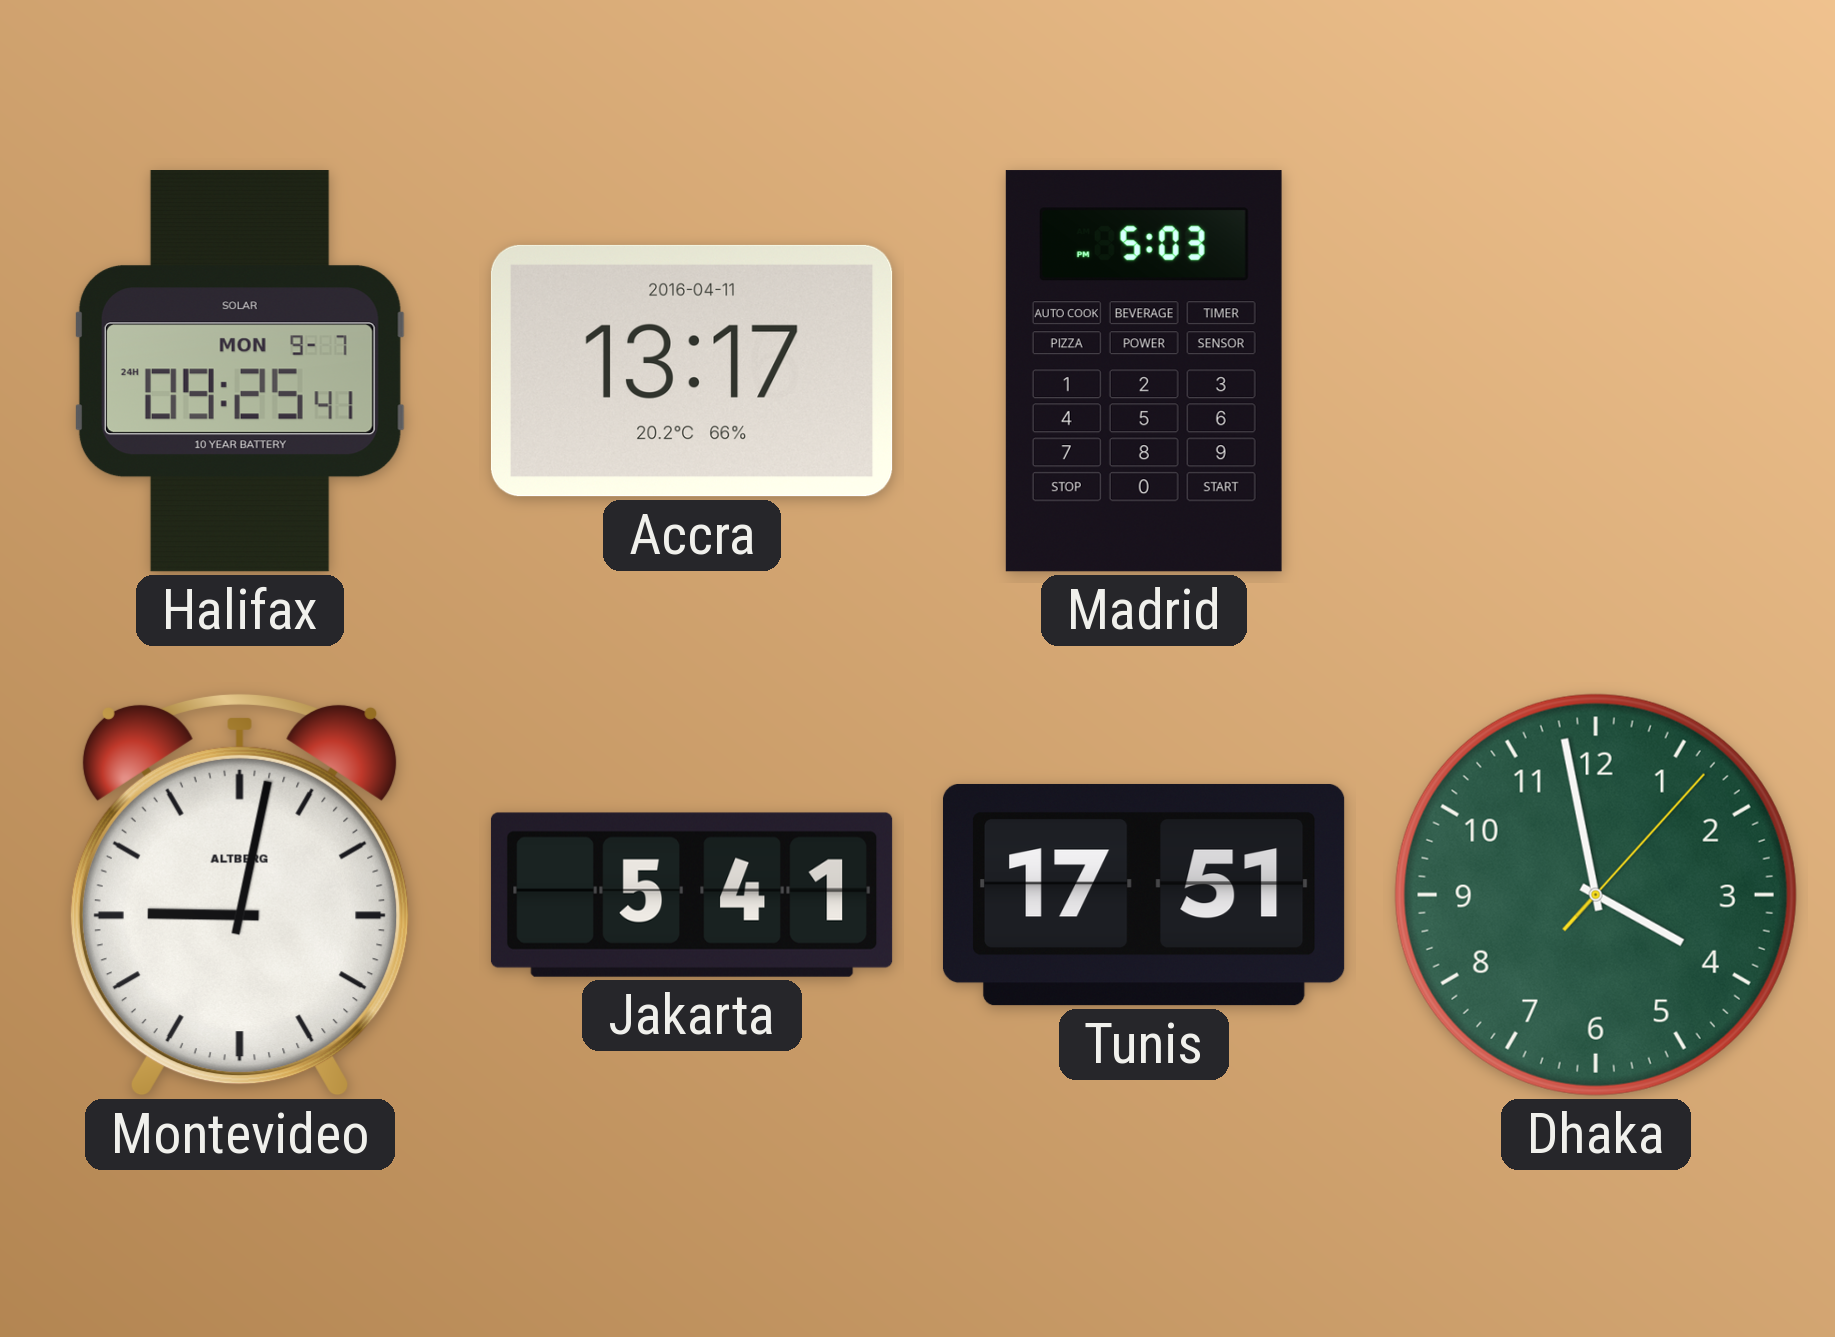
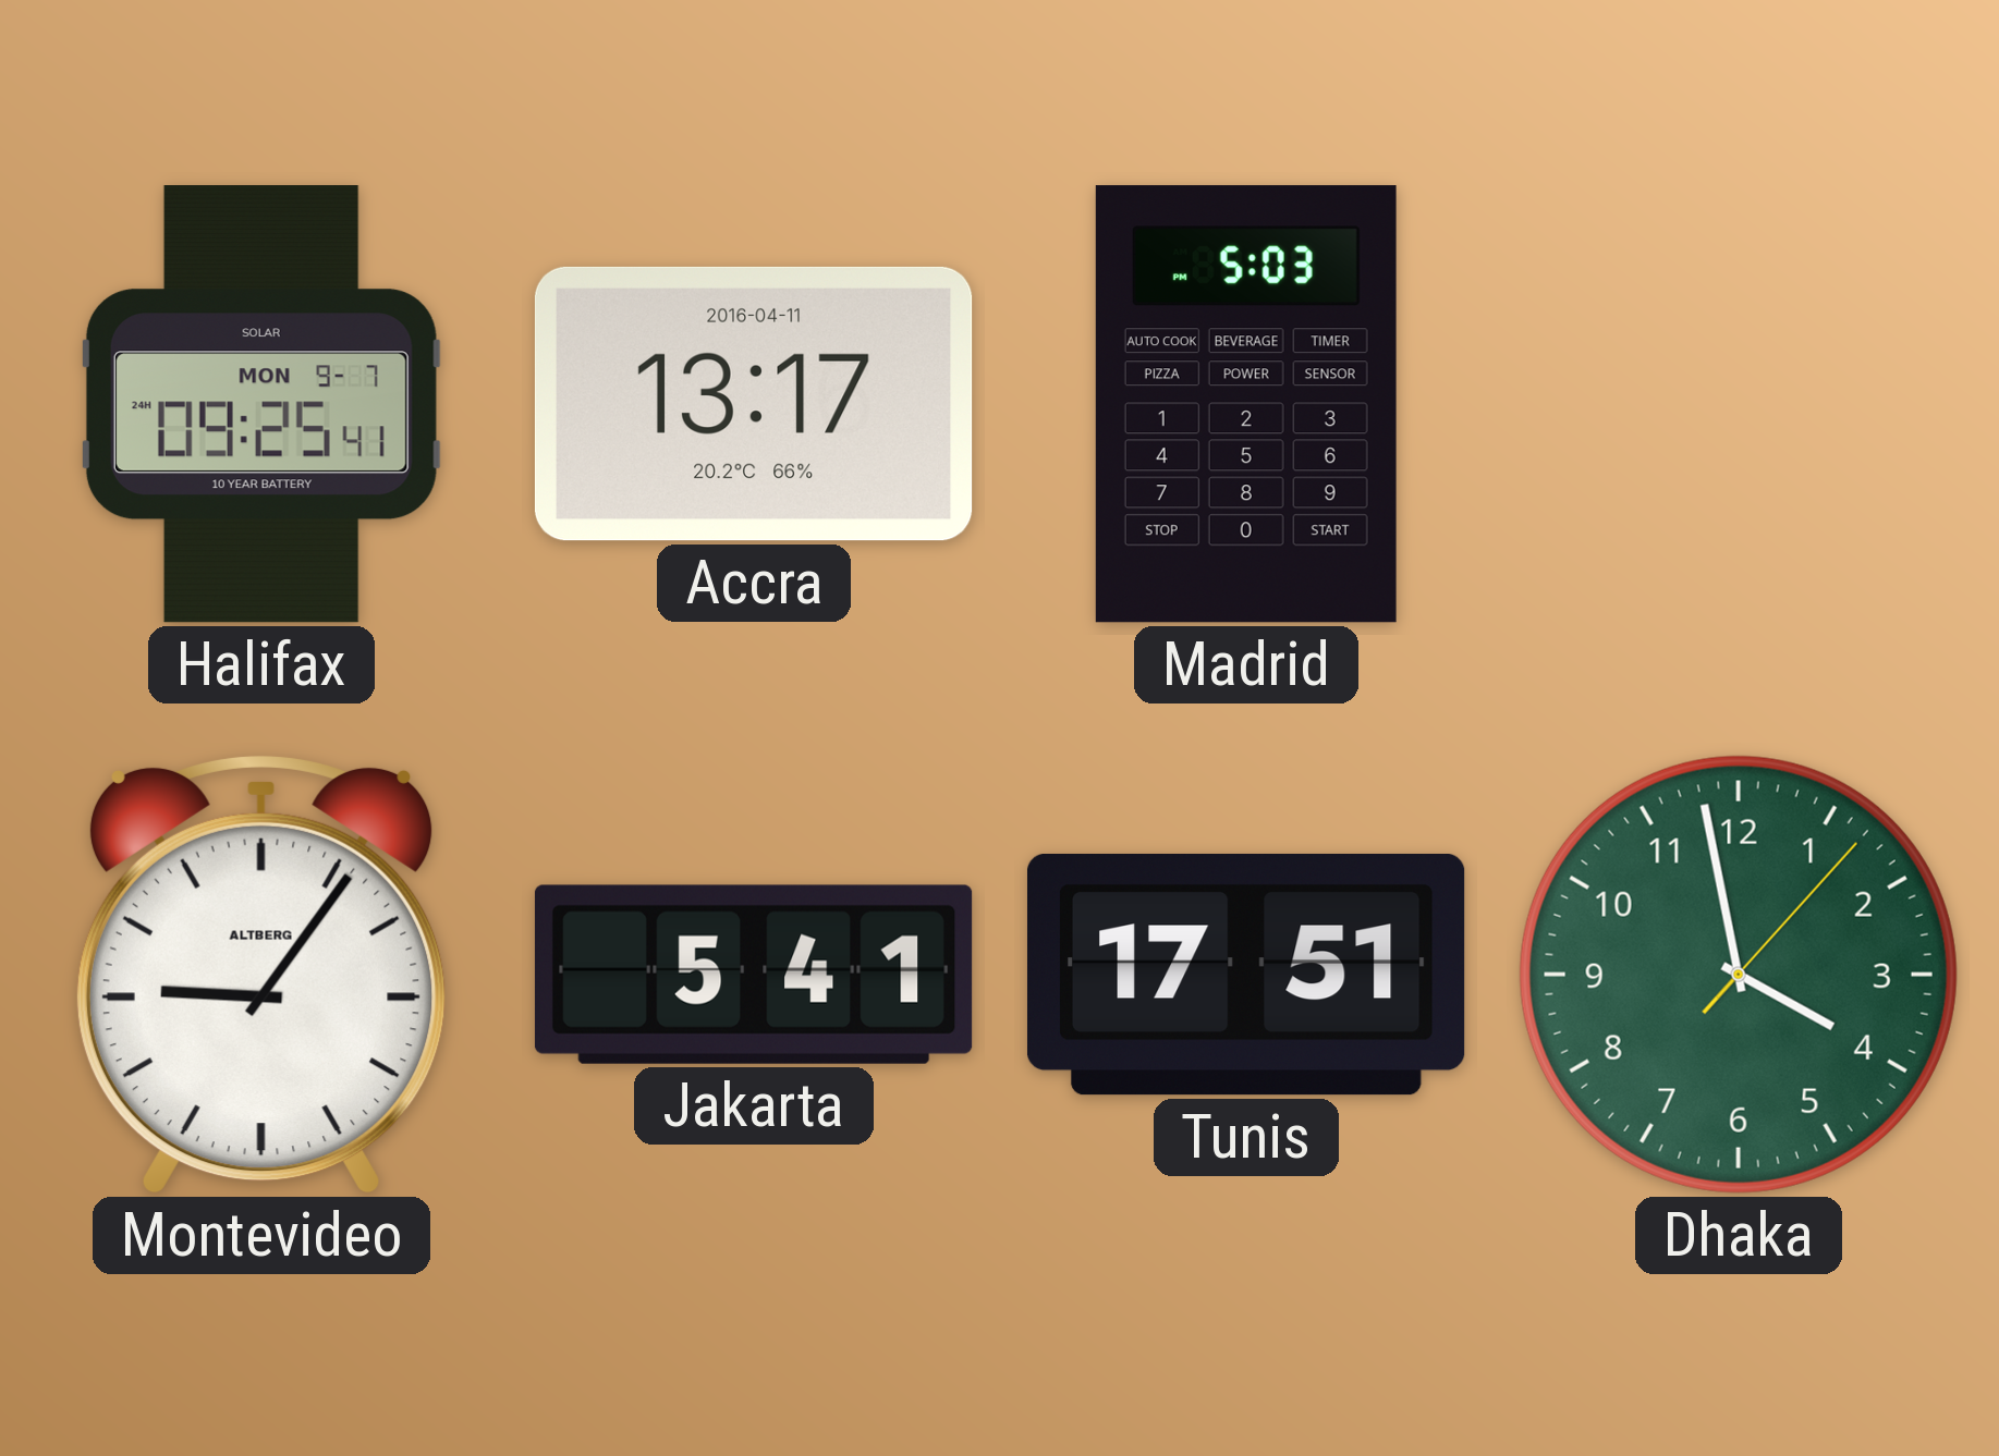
Montevideo: 9:02 -> 9:06
